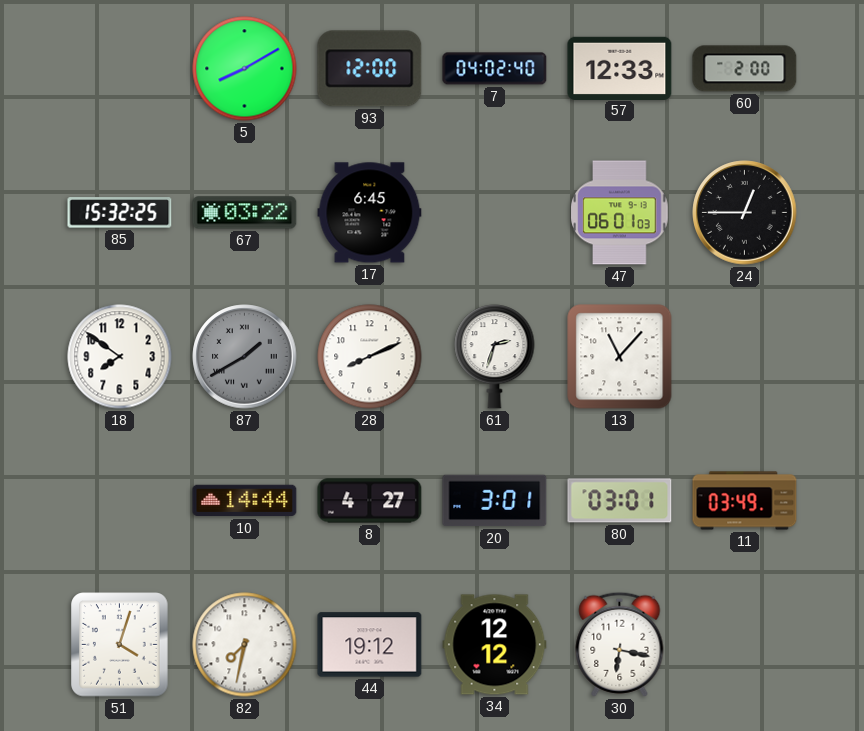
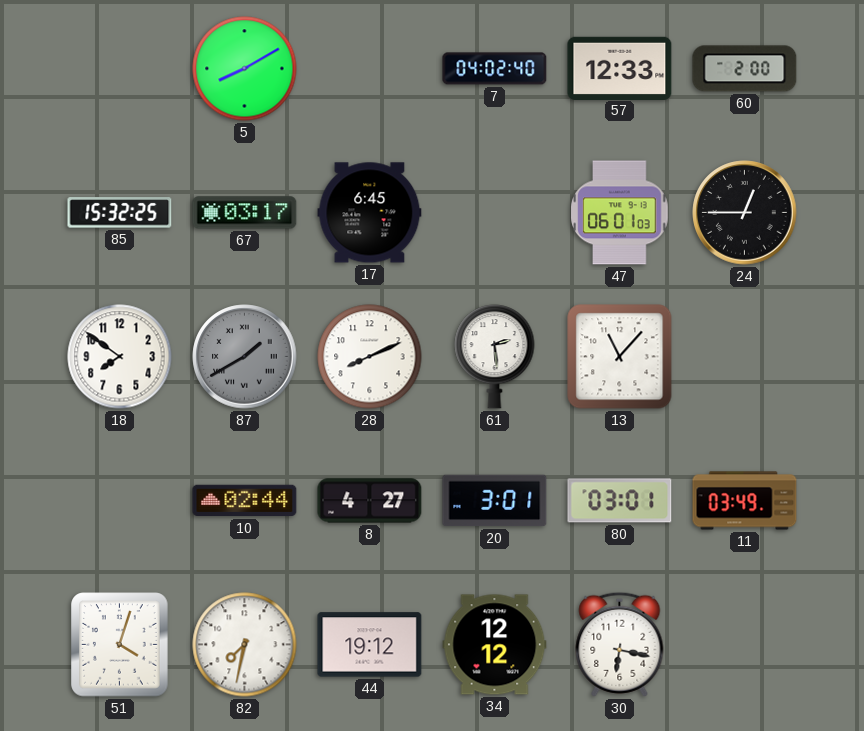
93: 12:00 -> none
67: 03:22 -> 03:17
61: 2:33 -> 2:29
10: 14:44 -> 02:44
